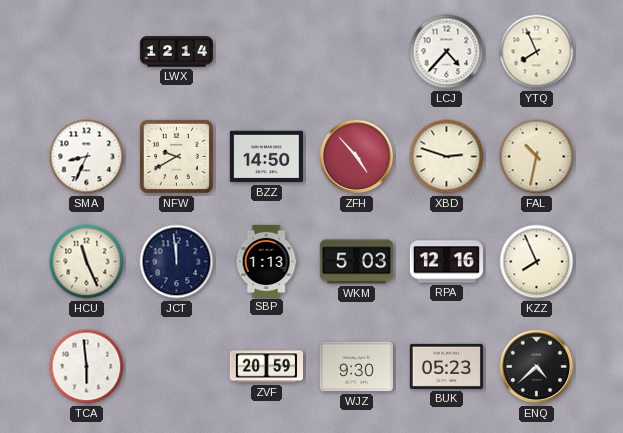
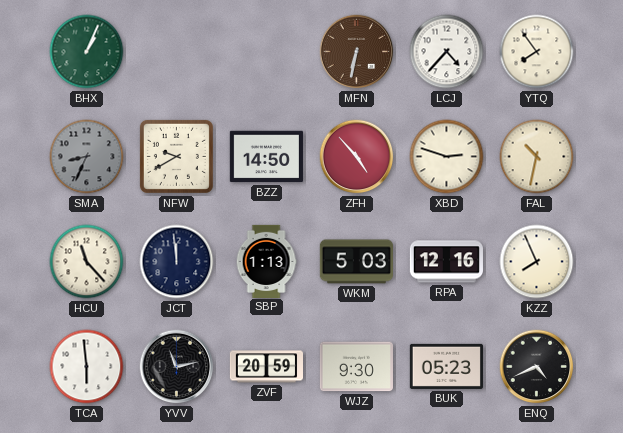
BHX: none -> 1:04
LWX: 12:14 -> none
MFN: none -> 6:32
YTQ: 7:56 -> 7:54
SMA dial: white -> grey
HCU: 11:26 -> 11:23
YVV: none -> 11:13
ENQ: 4:38 -> 4:41
